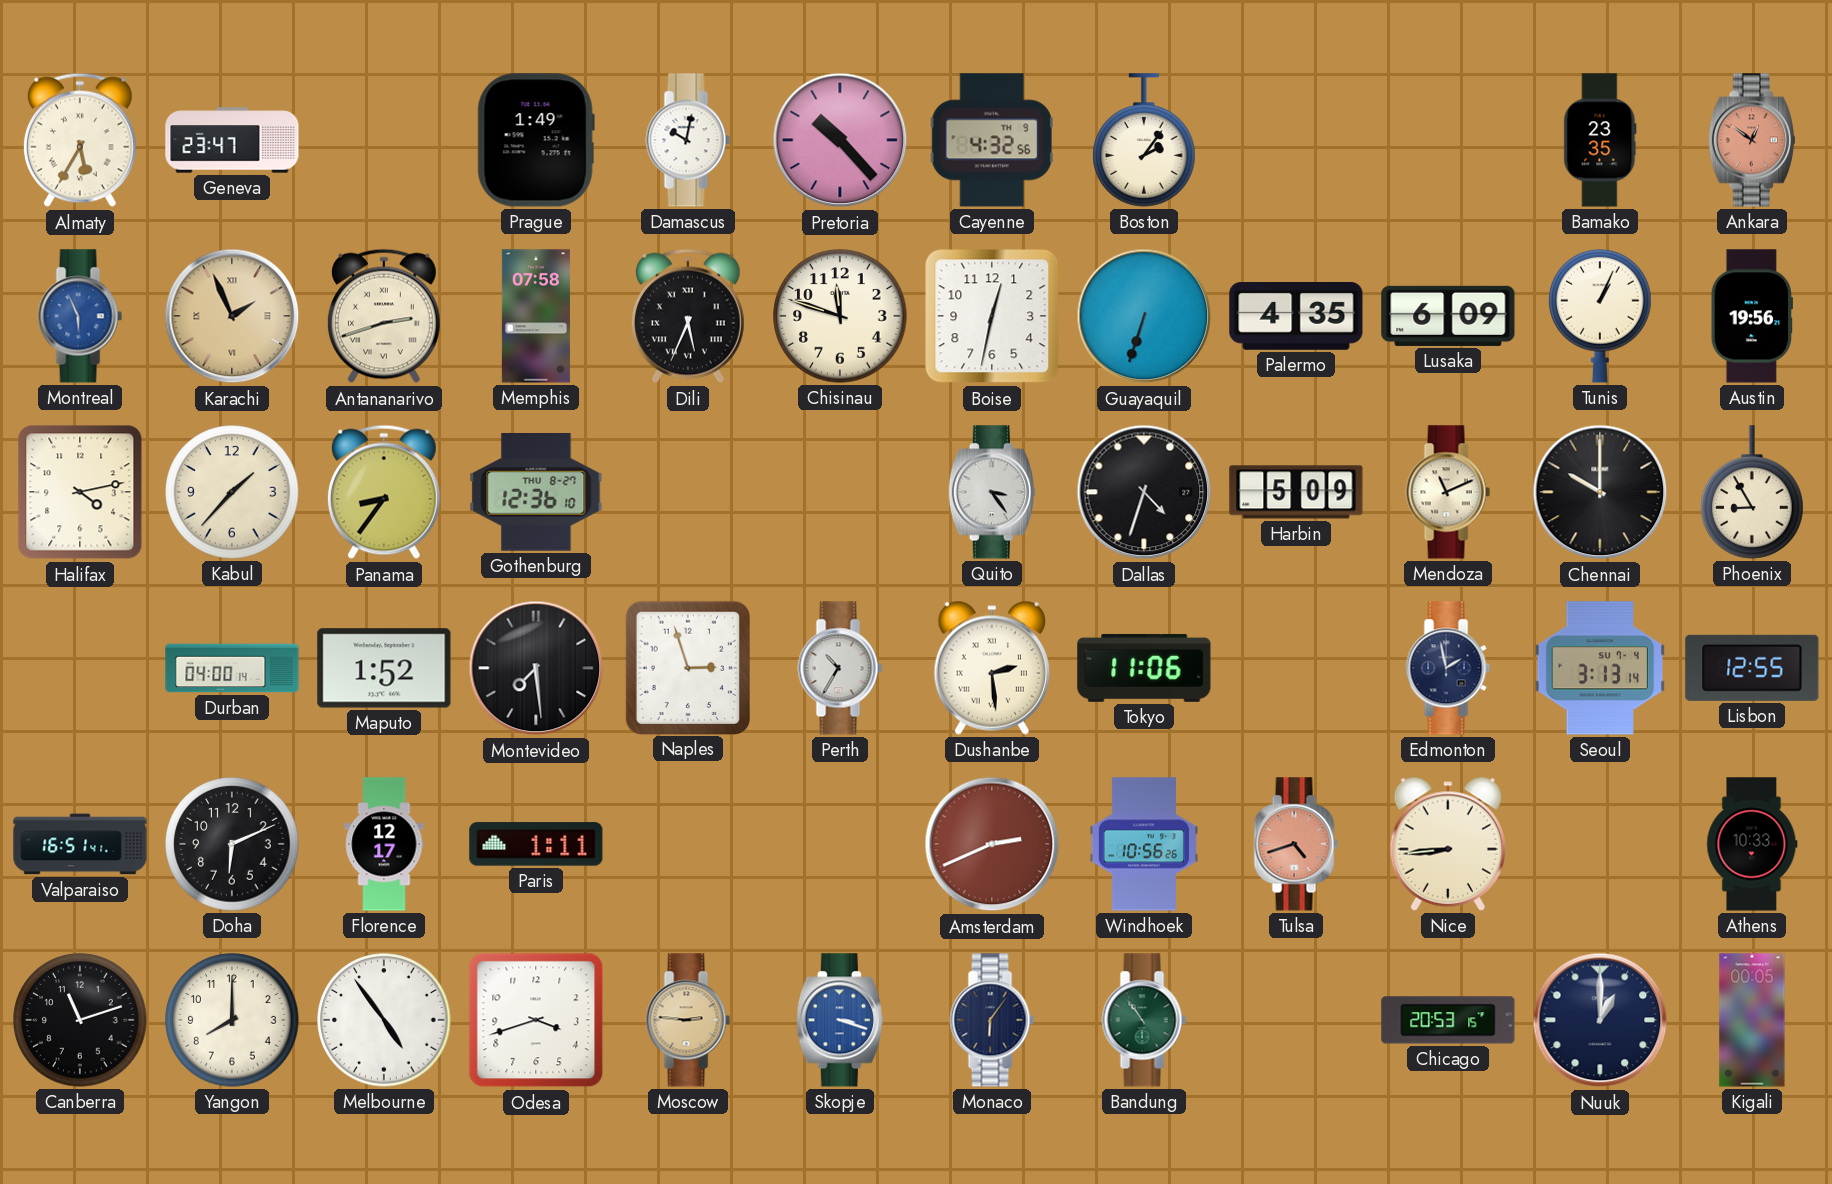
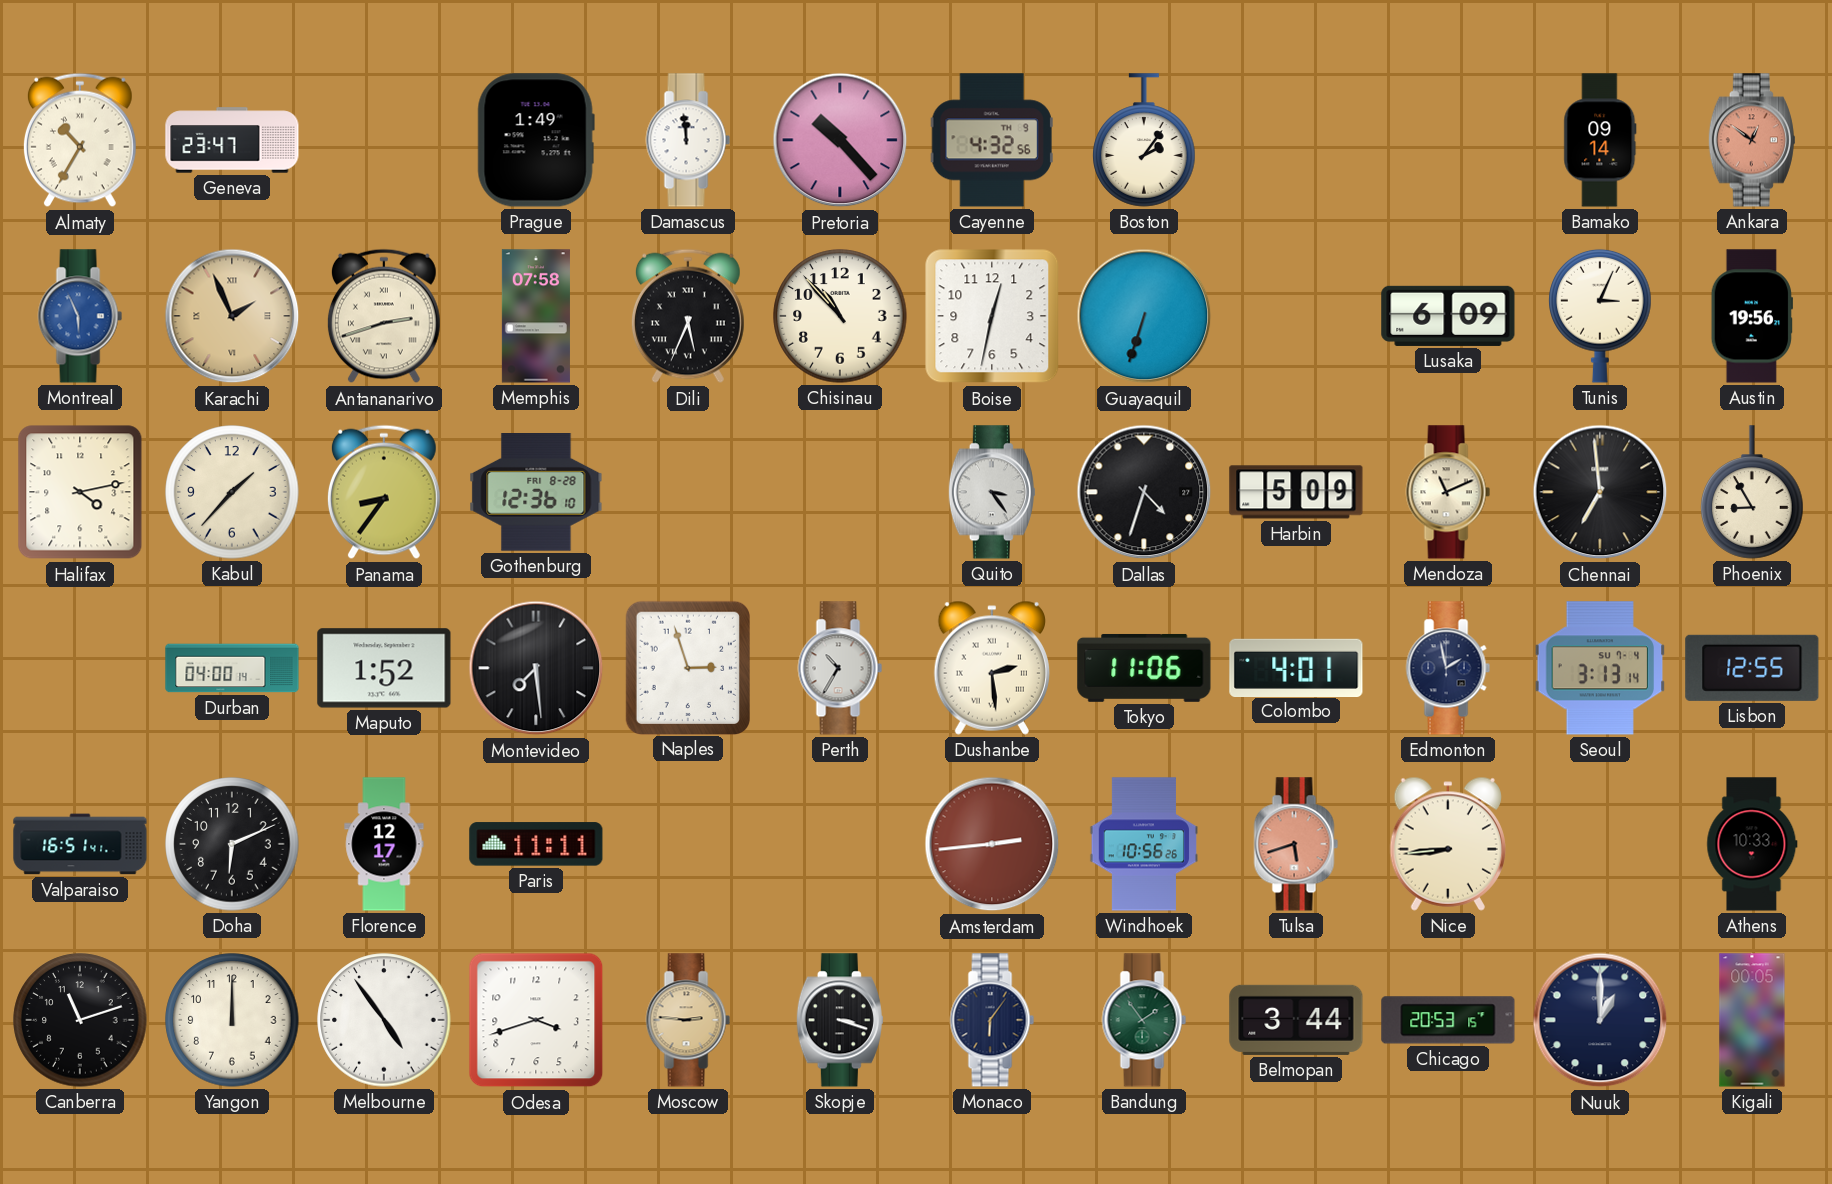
Almaty: 5:35 -> 10:35
Damascus: 10:02 -> 11:59
Bamako: 23:35 -> 09:14
Chisinau: 11:48 -> 10:53
Palermo: 4:35 -> none
Tunis: 1:04 -> 3:04
Gothenburg date: THU 8-27 -> FRI 8-28
Chennai: 10:00 -> 6:59
Colombo: none -> 4:01
Paris: 1:11 -> 11:11
Amsterdam: 2:41 -> 2:44
Tulsa: 4:42 -> 5:42
Yangon: 8:00 -> 12:00
Skopje dial: blue -> black
Bandung: 10:54 -> 1:54
Belmopan: none -> 3:44
